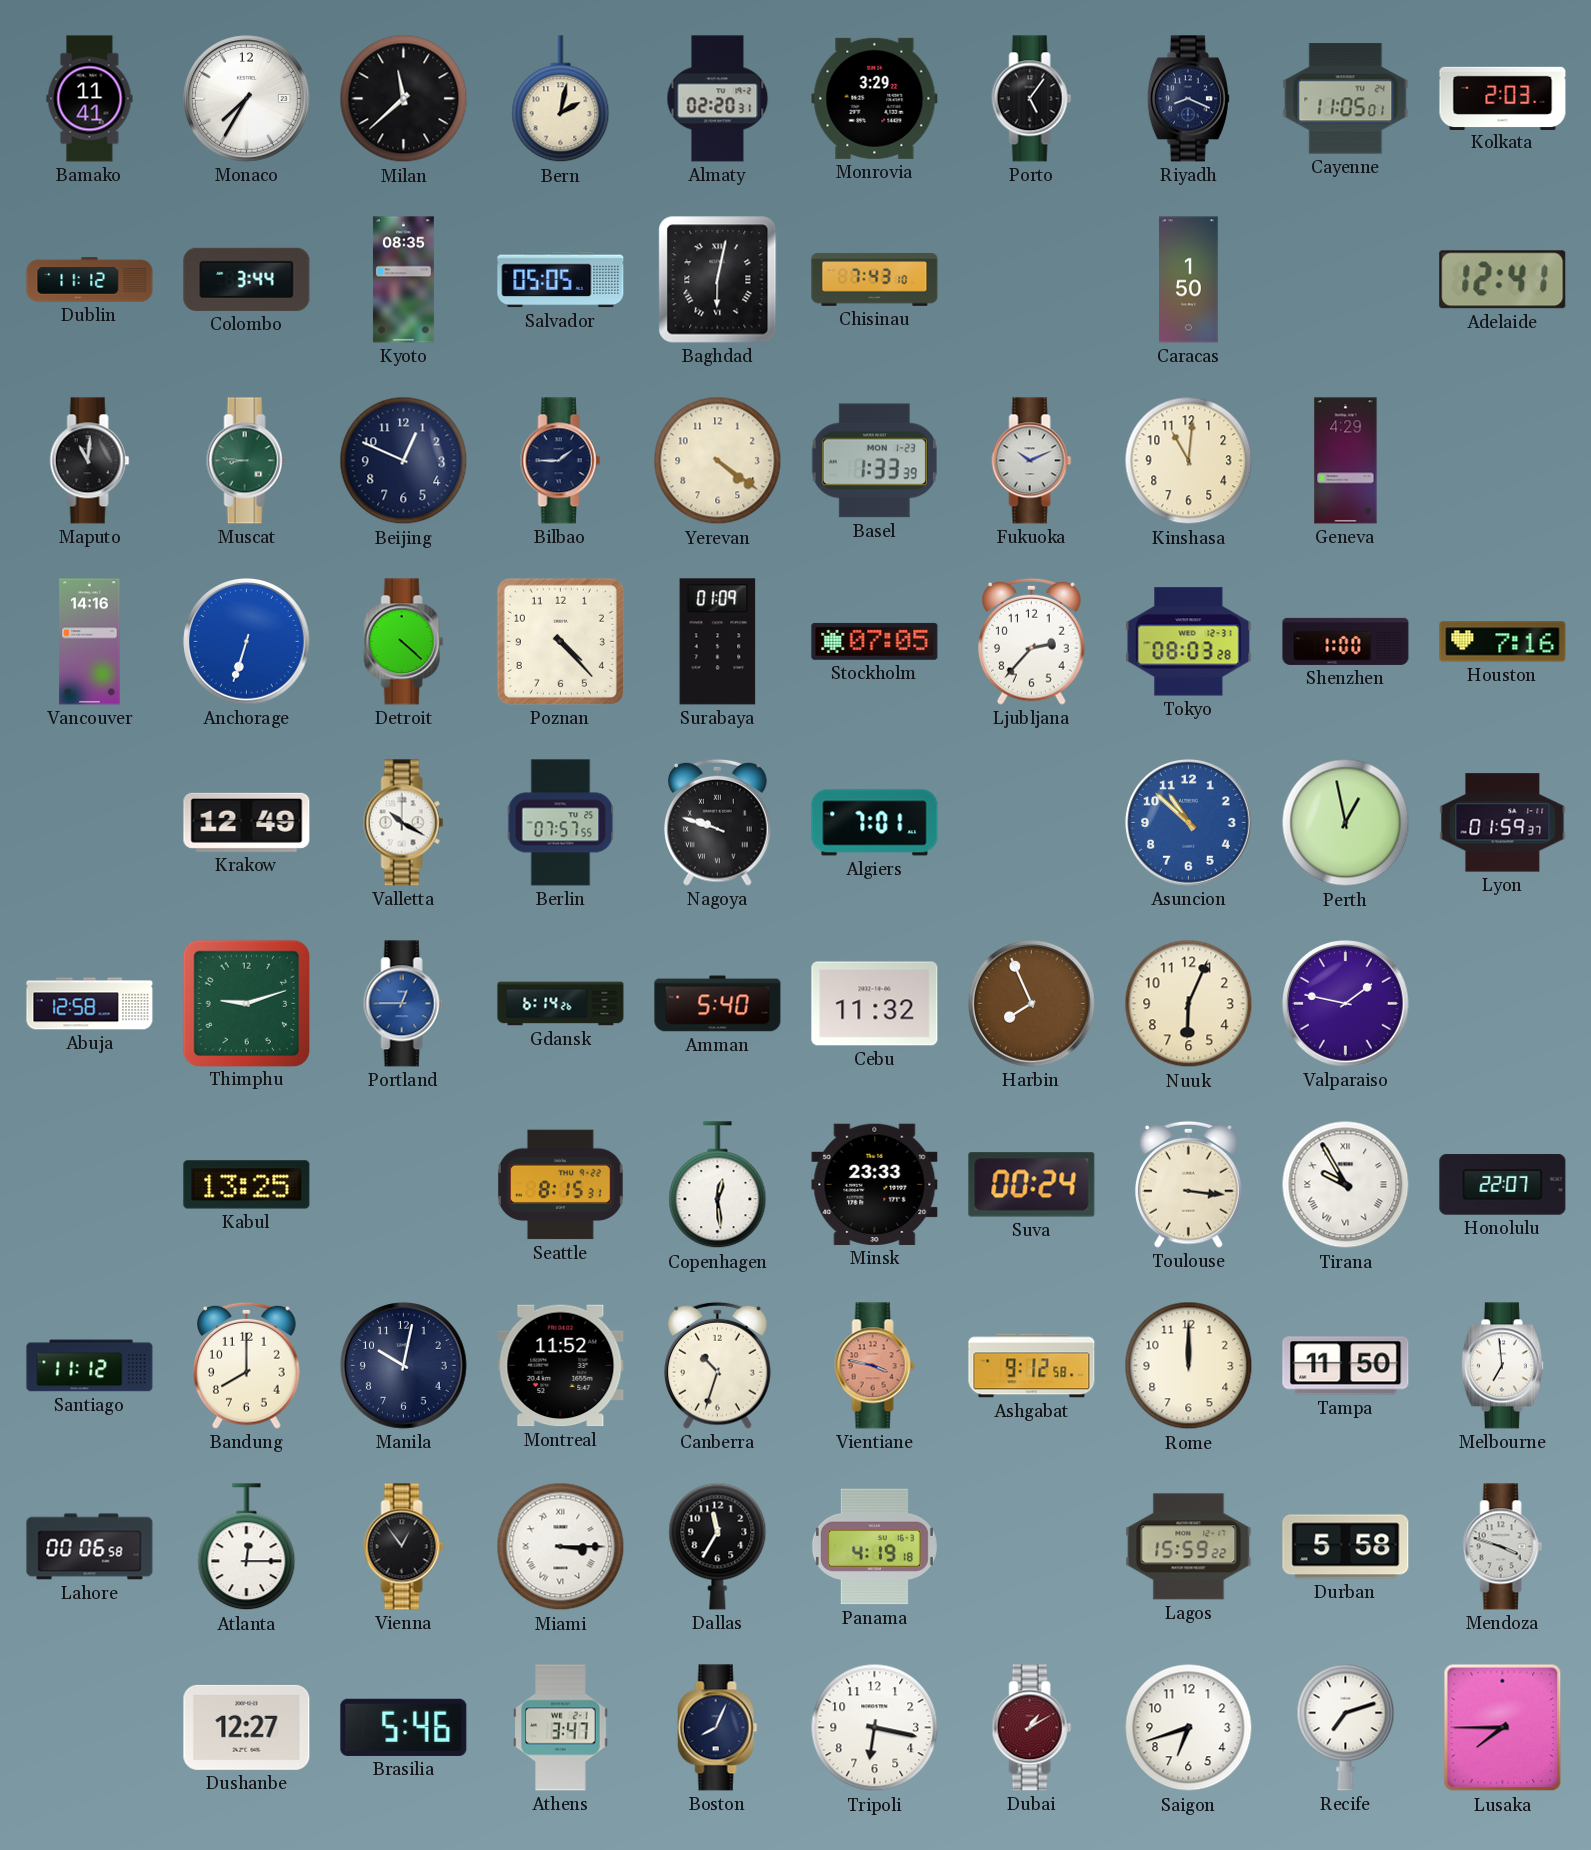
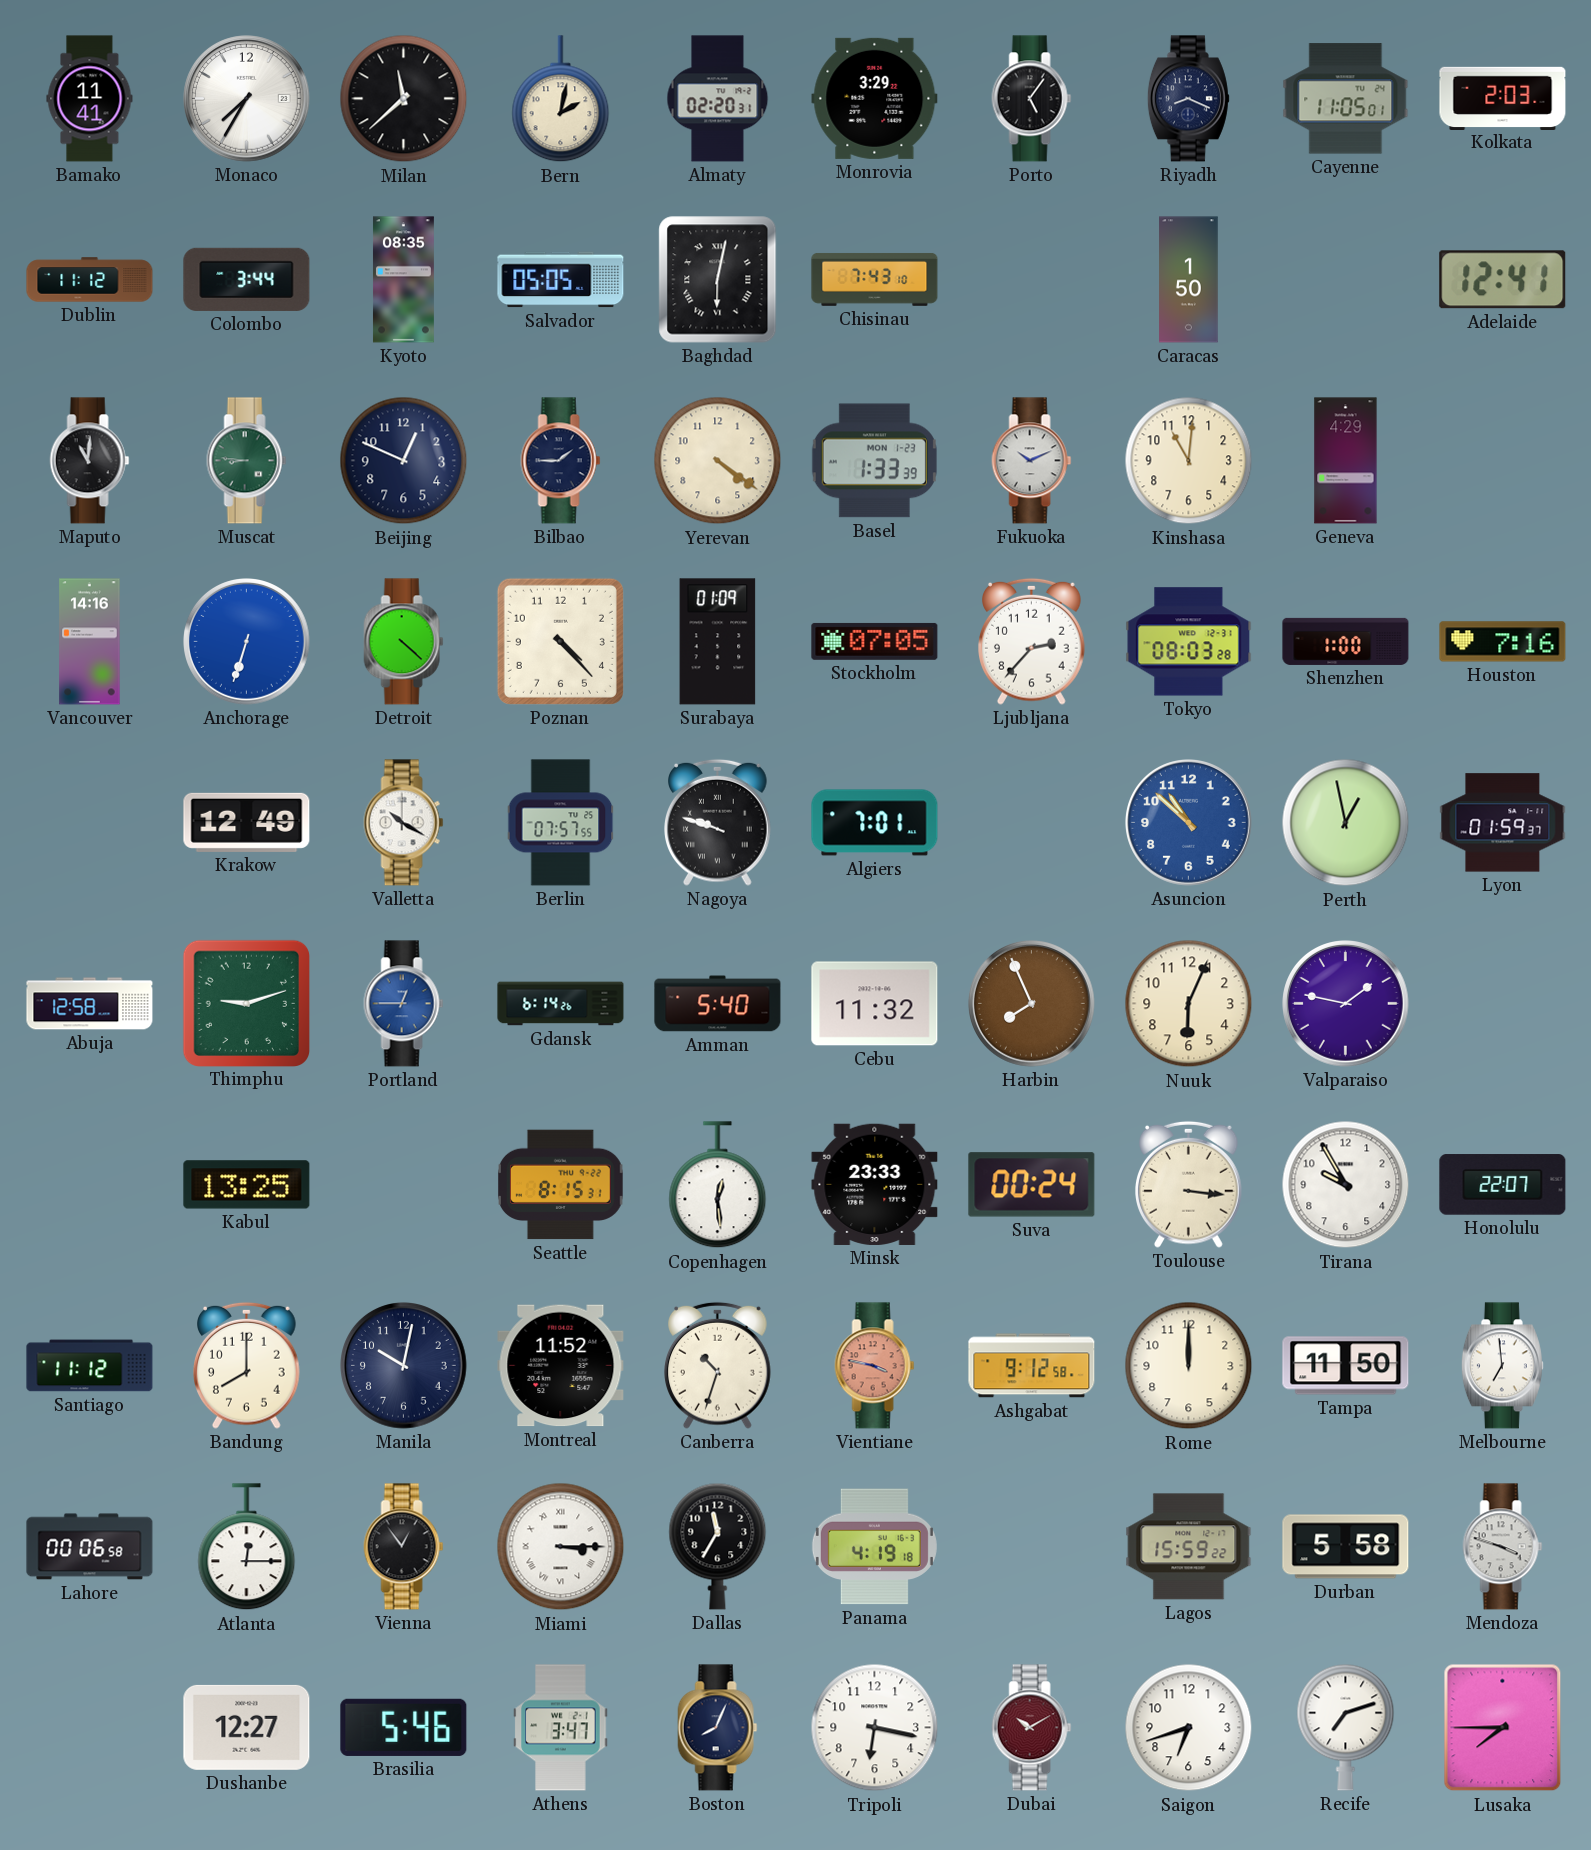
Tirana numerals: Roman -> Arabic
Dubai: 1:10 -> 10:10
